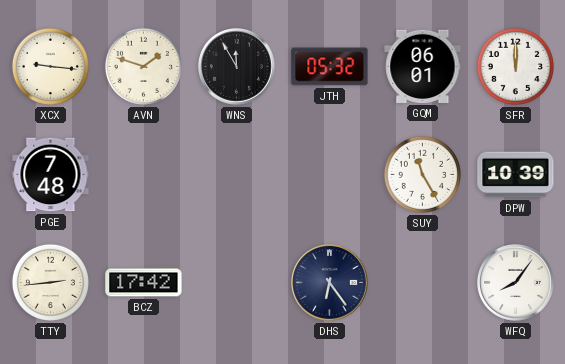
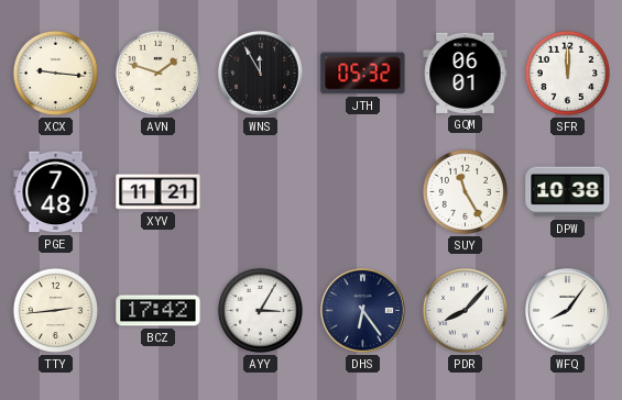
XYV: none -> 11:21
DPW: 10:39 -> 10:38
AYY: none -> 3:05
PDR: none -> 8:07
